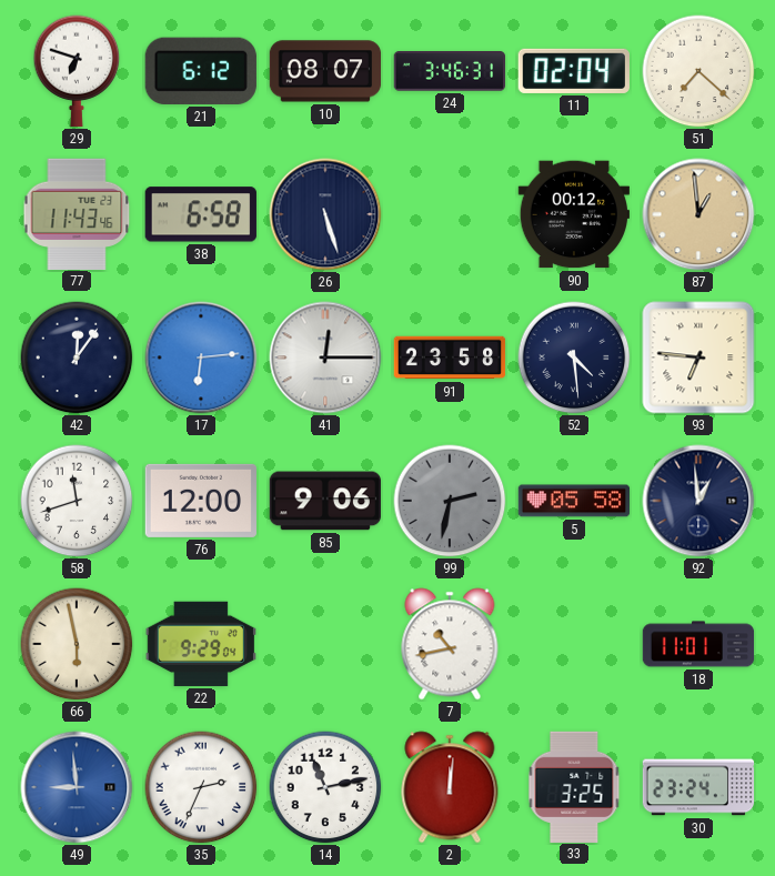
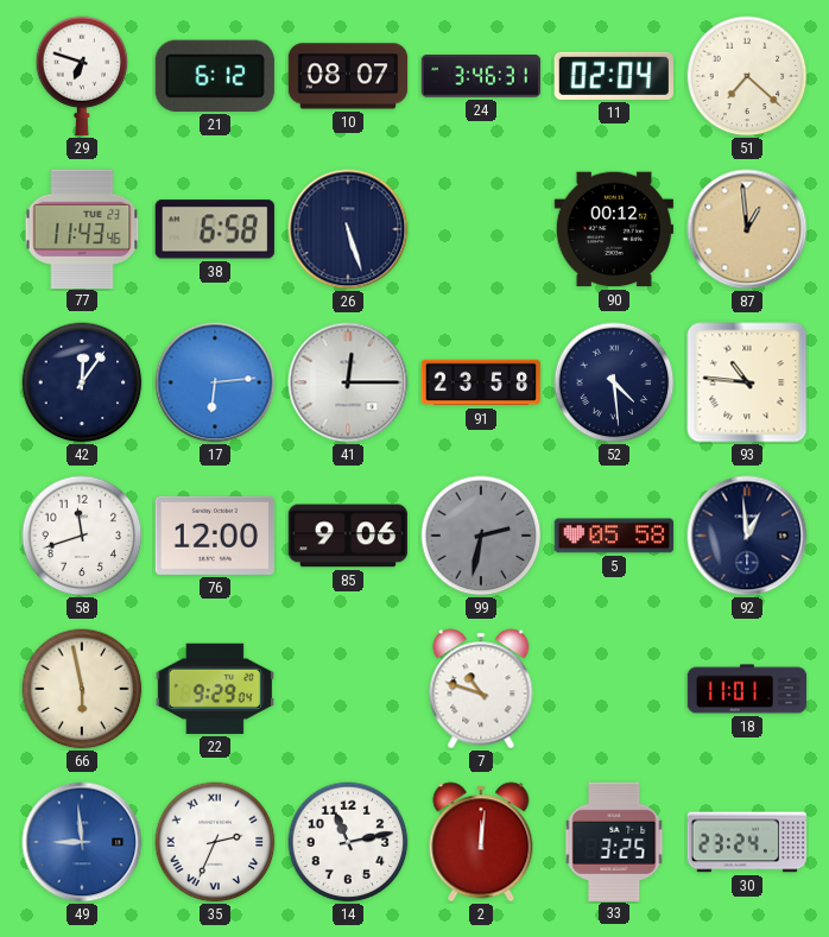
93: 6:46 -> 10:46
7: 10:43 -> 10:48
